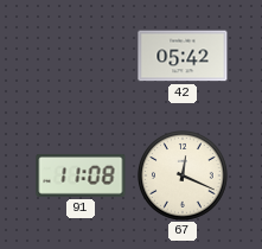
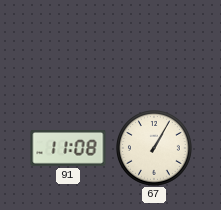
42: 05:42 -> none
67: 12:19 -> 1:05
